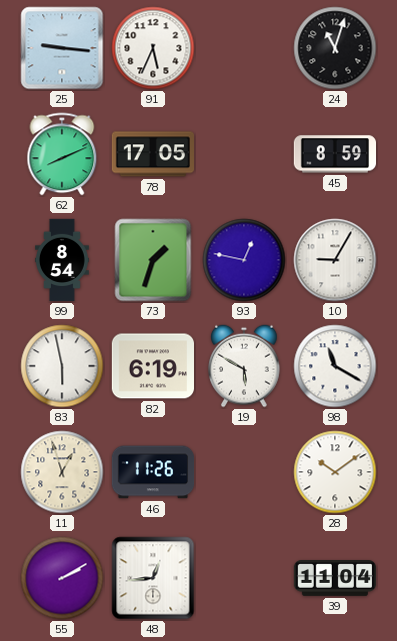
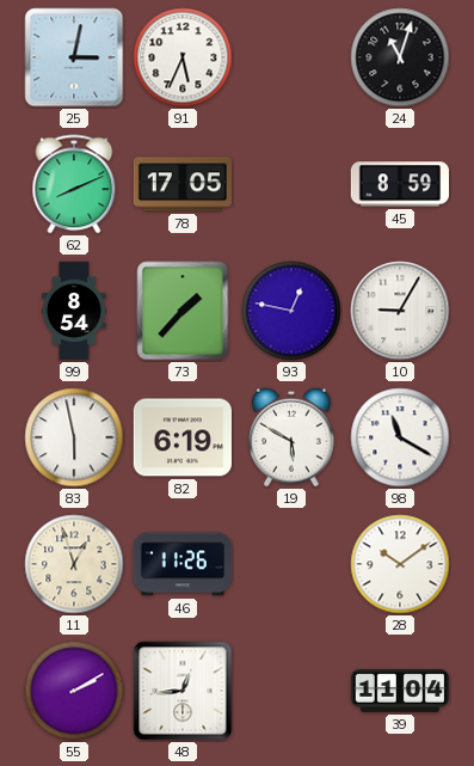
25: 9:16 -> 3:02
73: 1:33 -> 1:37
